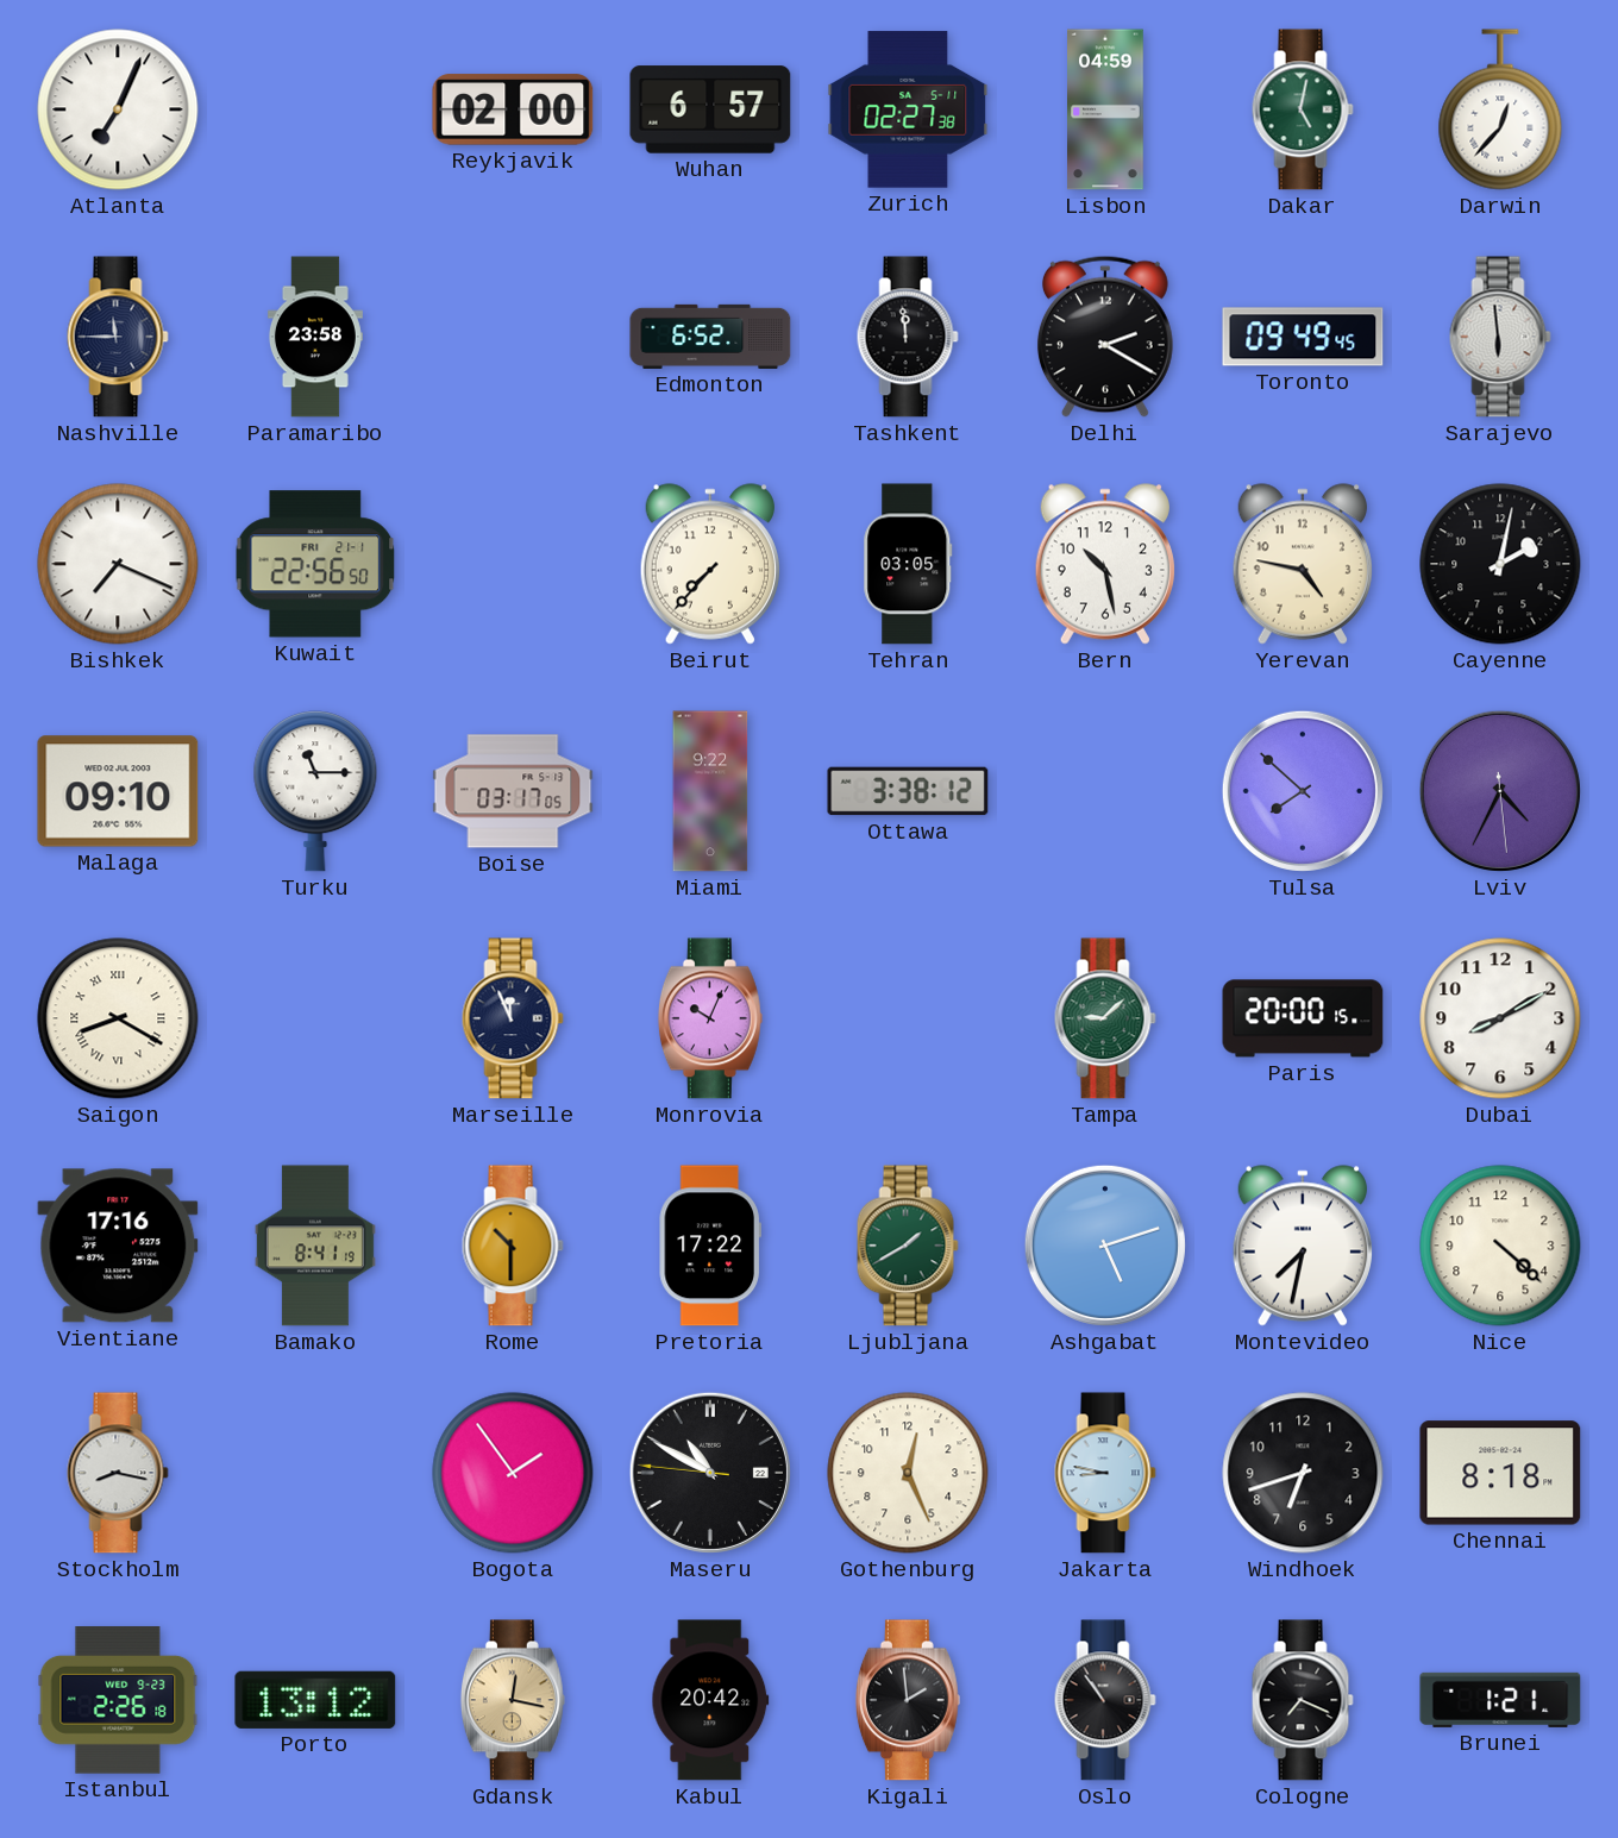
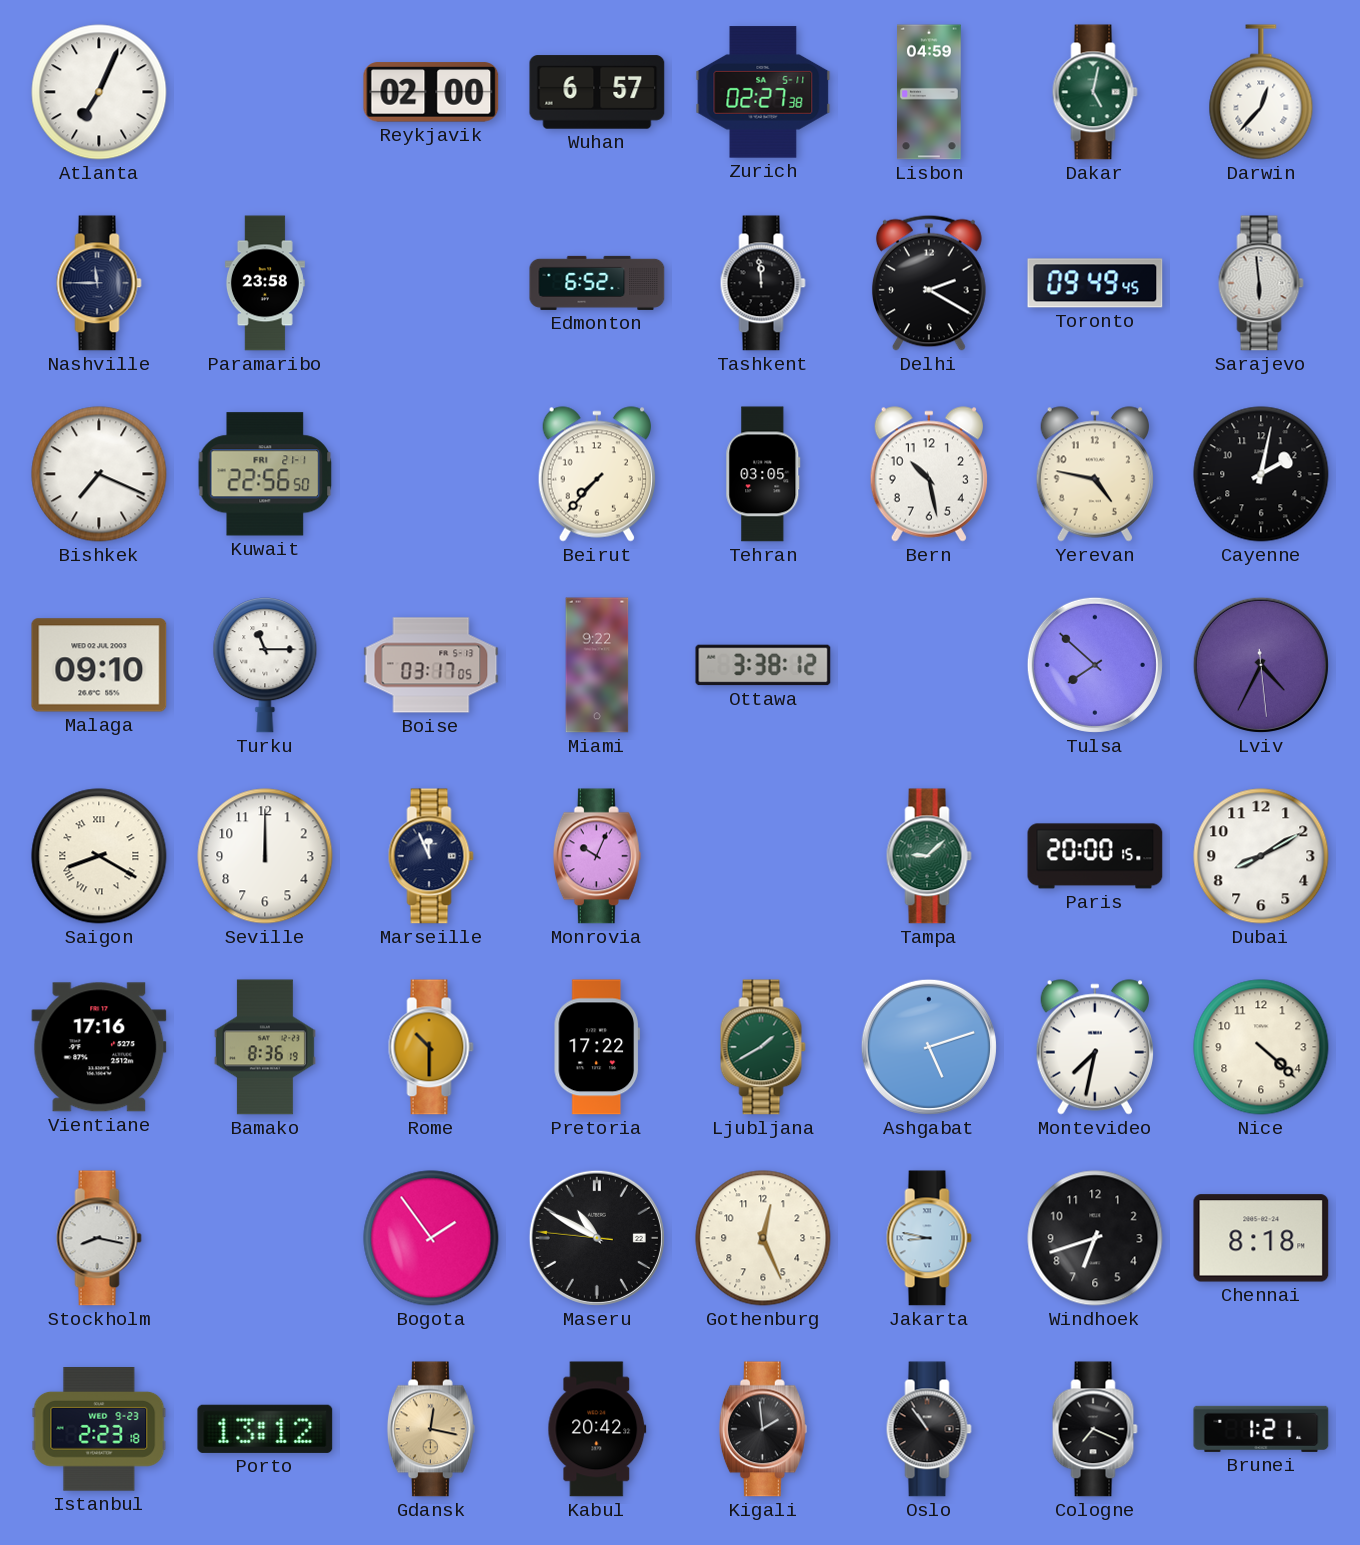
Seville: none -> 12:00
Bamako: 8:41 -> 8:36
Istanbul: 2:26 -> 2:23
